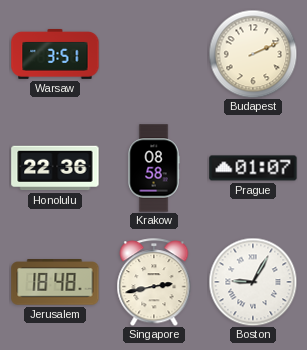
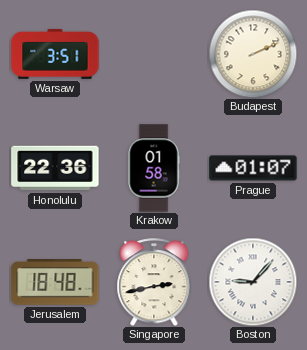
Krakow: 08:58 -> 01:58
Boston: 9:05 -> 9:07
